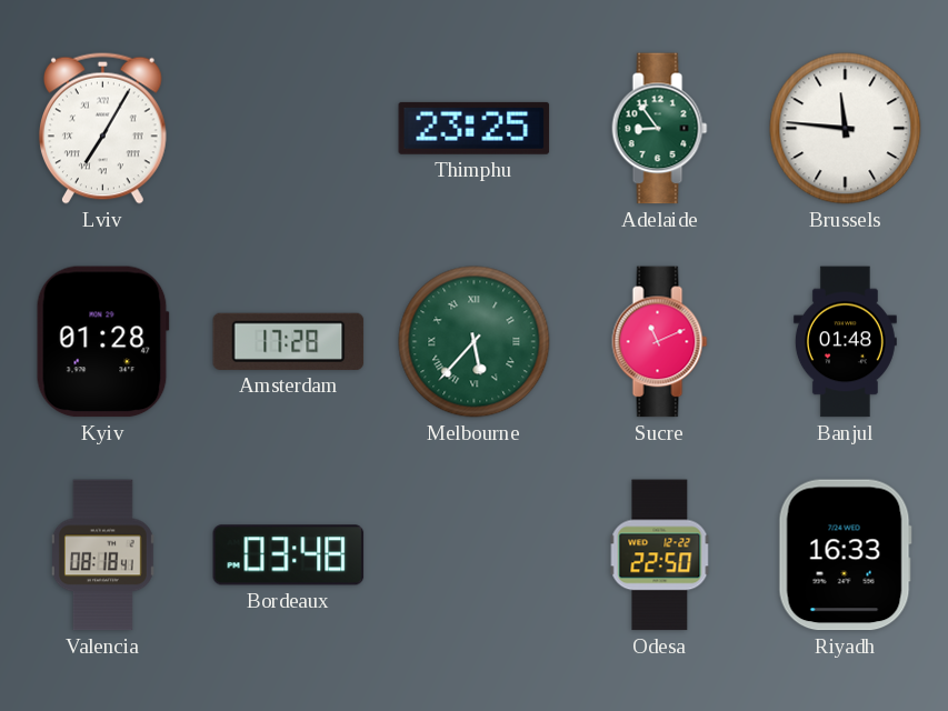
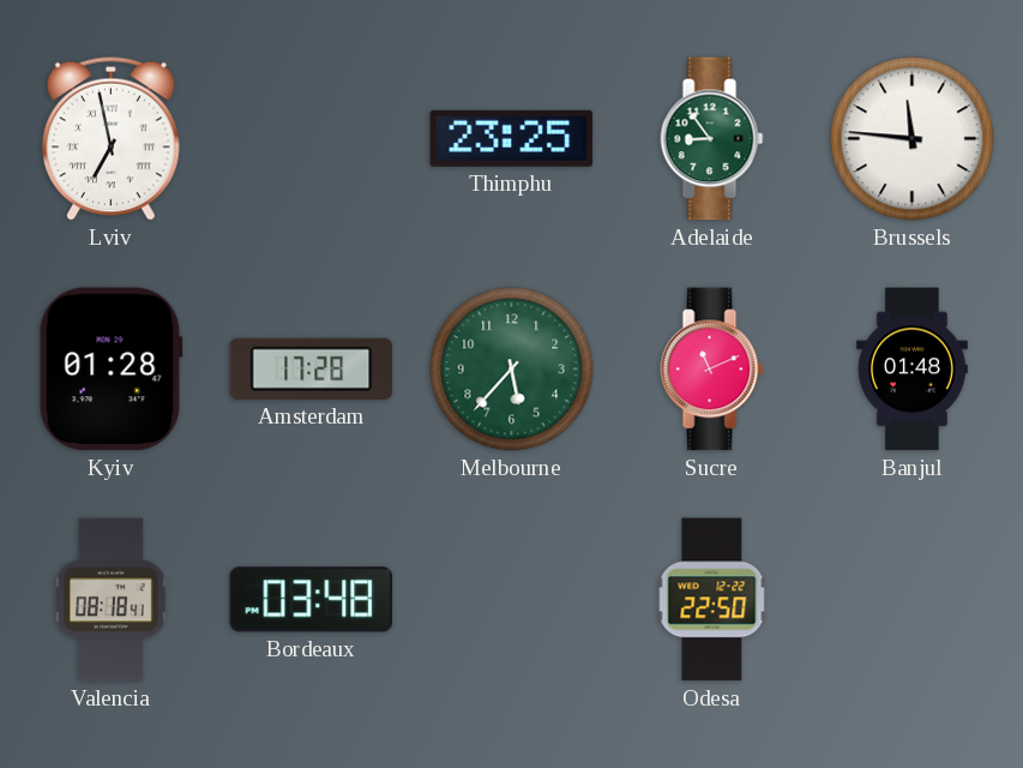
Lviv: 7:05 -> 6:58
Melbourne numerals: Roman -> Arabic
Riyadh: 16:33 -> none
